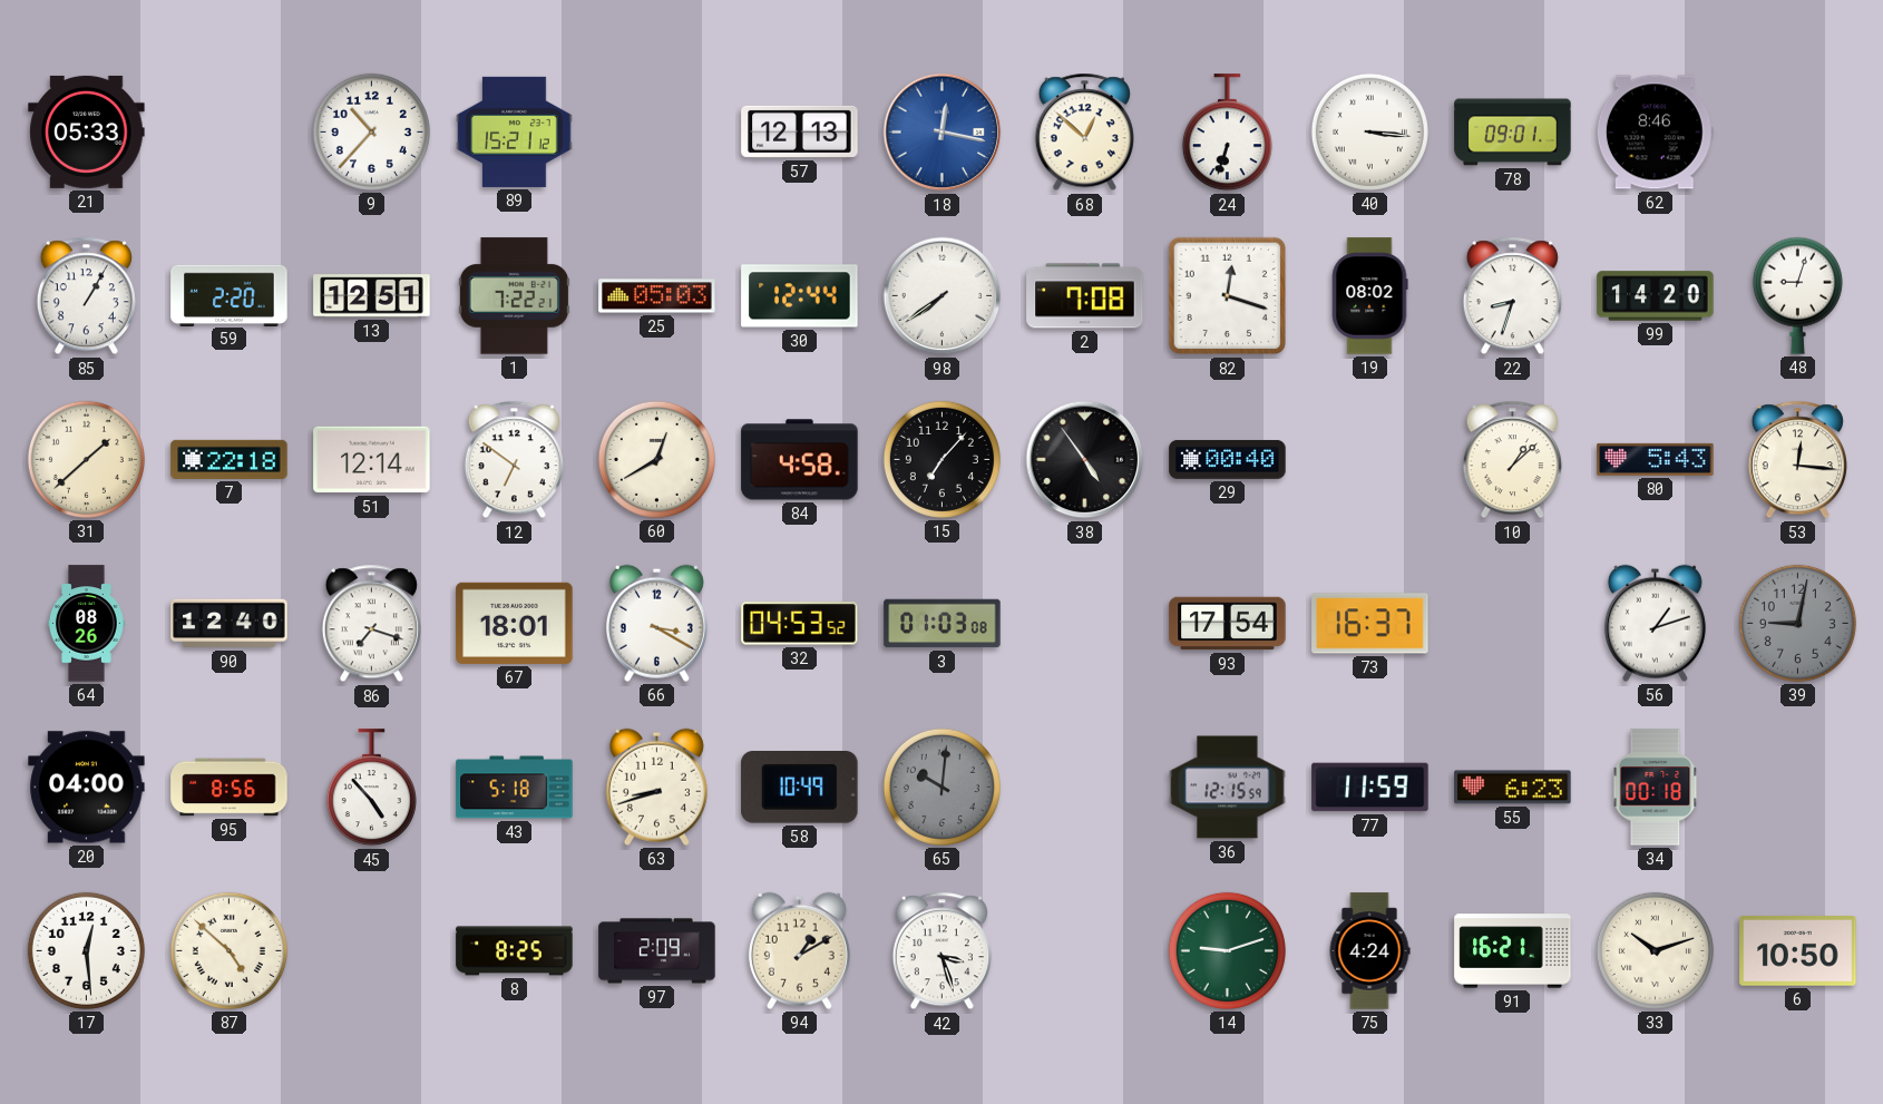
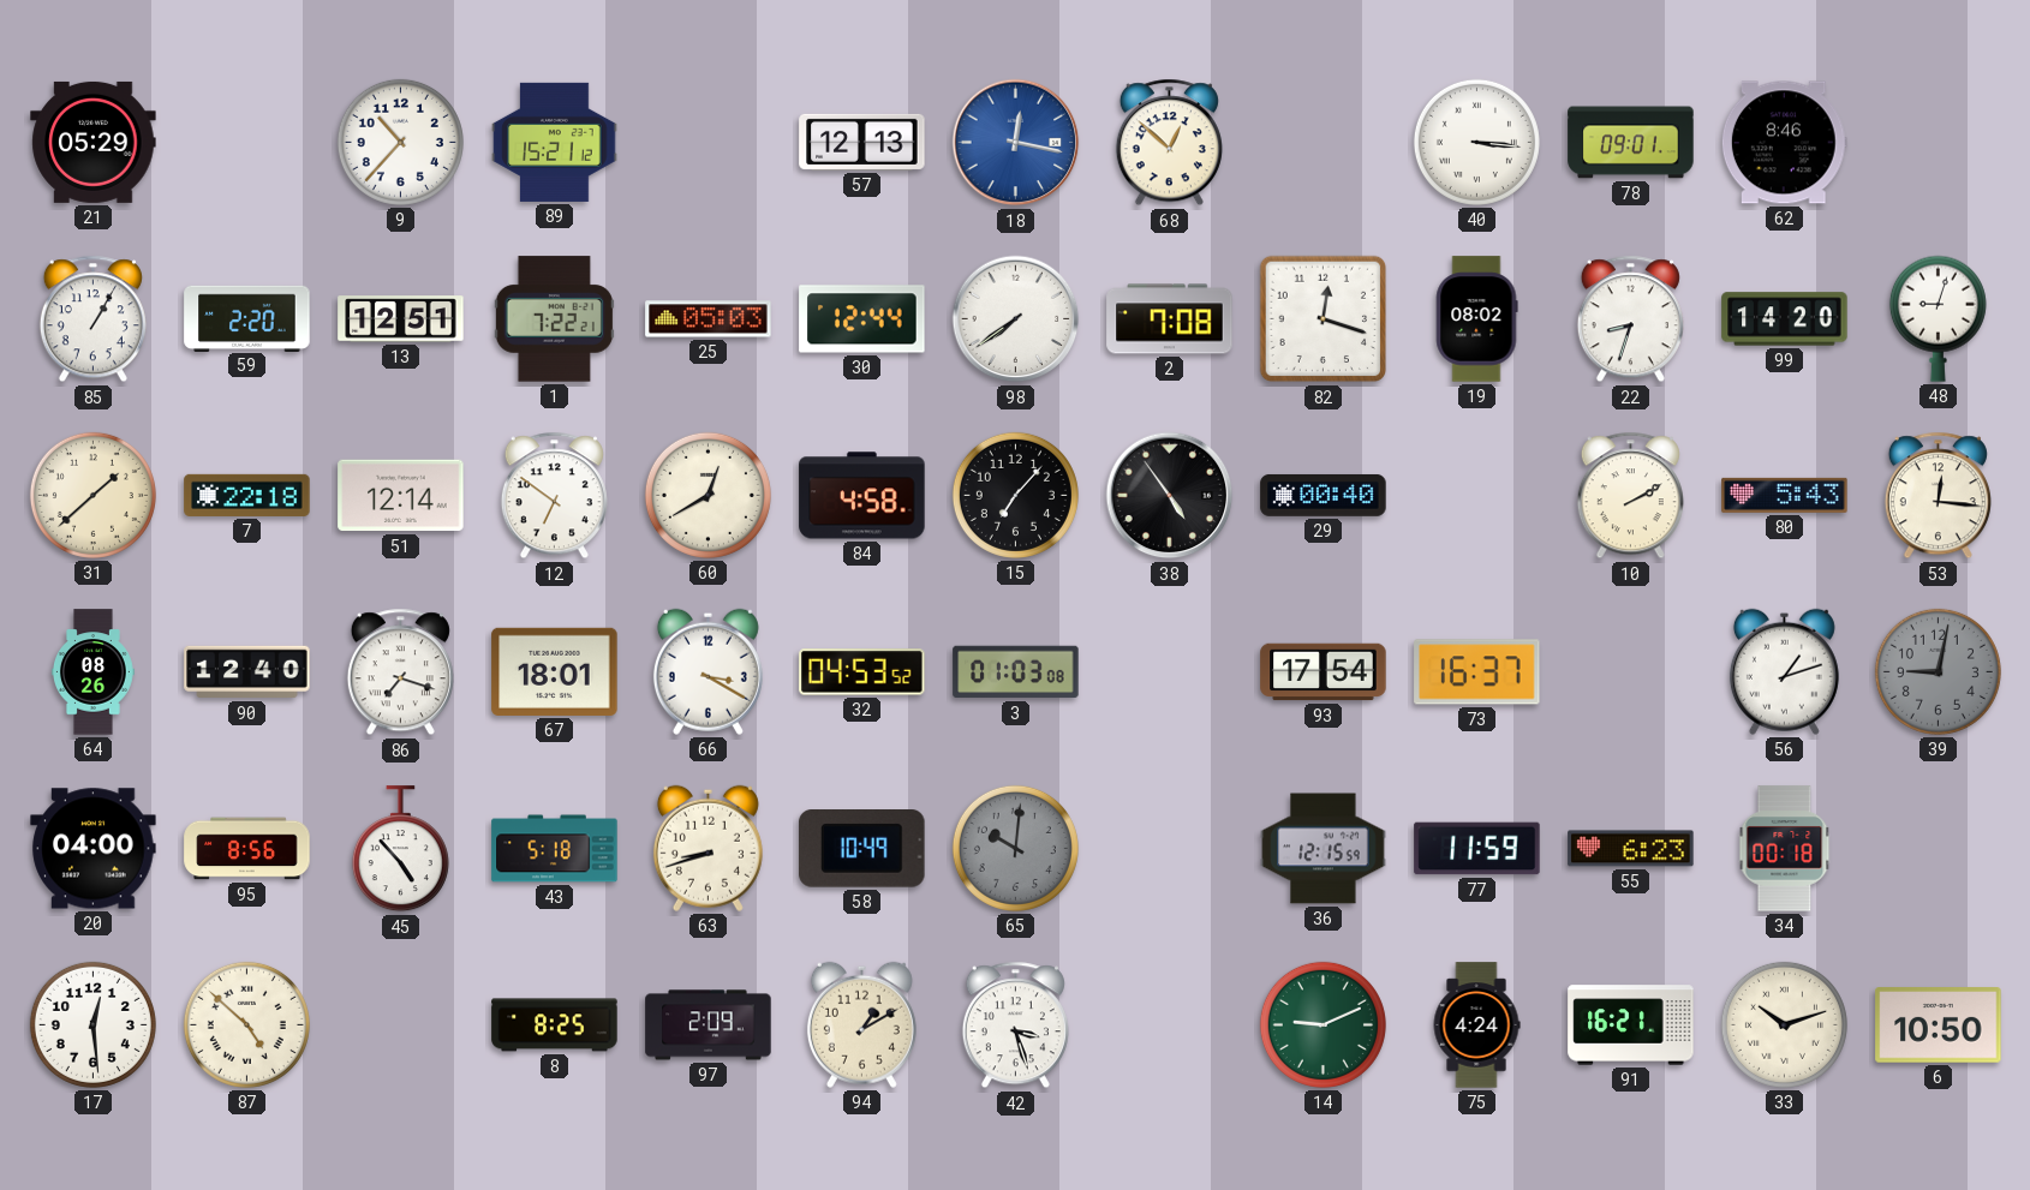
21: 05:33 -> 05:29
24: 6:33 -> none
10: 1:08 -> 2:10
14: 9:12 -> 9:11
